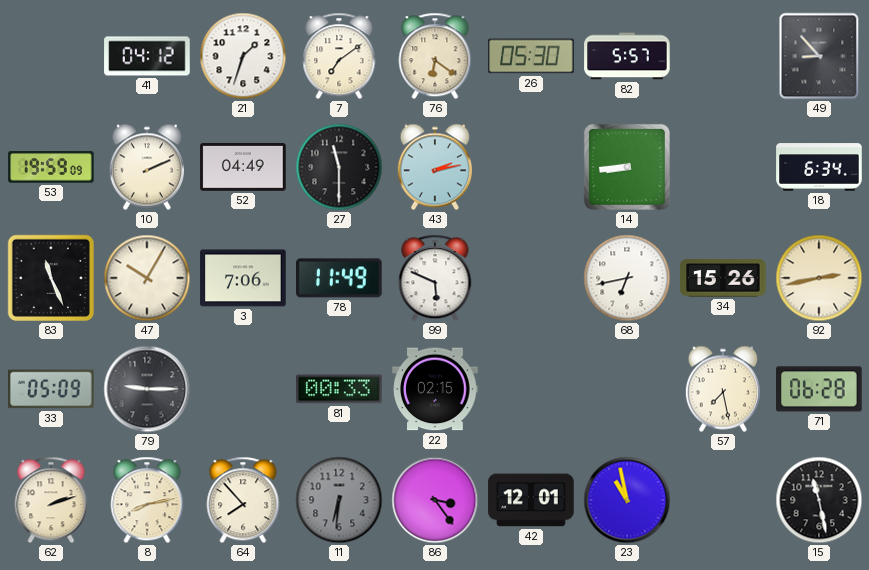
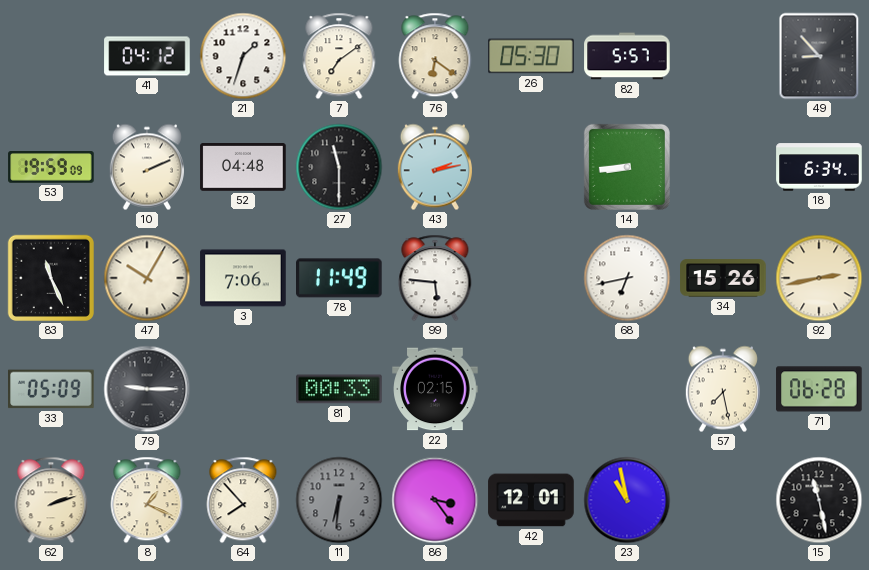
52: 04:49 -> 04:48
99: 5:49 -> 5:46
8: 8:13 -> 1:19
